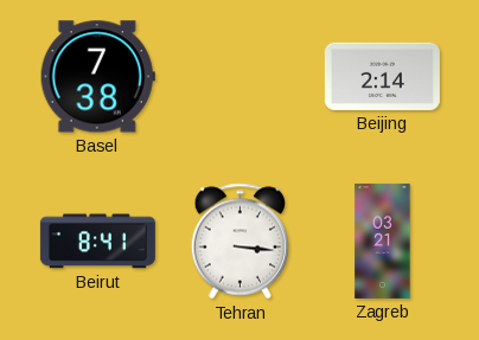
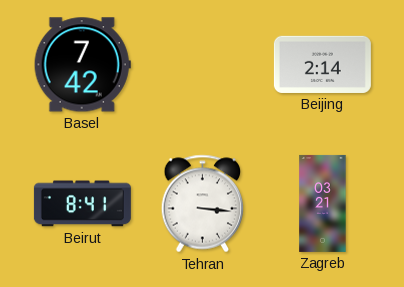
Basel: 7:38 -> 7:42
